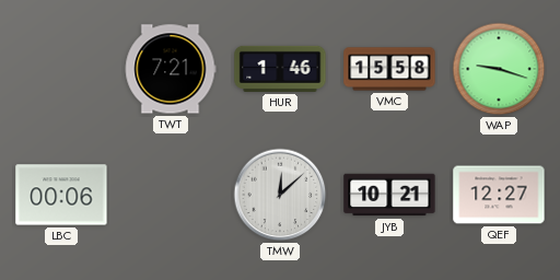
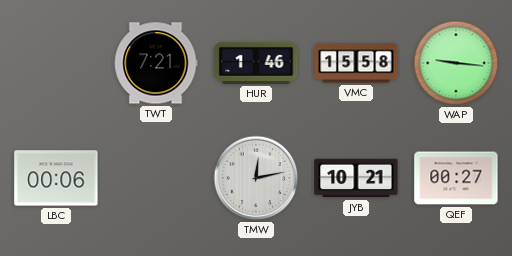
WAP: 9:18 -> 9:16
TMW: 12:08 -> 12:13
QEF: 12:27 -> 00:27
